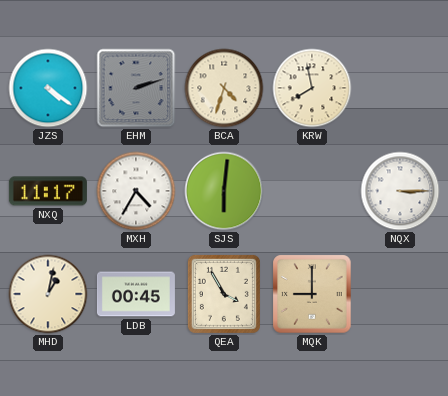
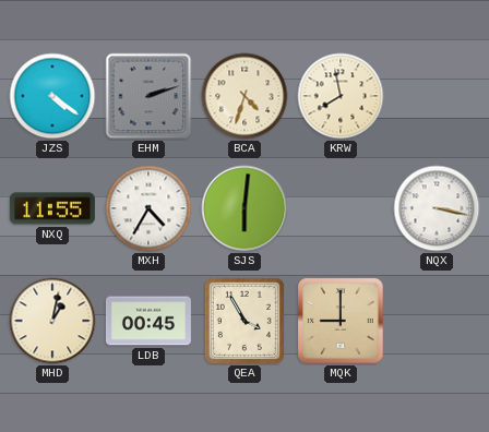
NXQ: 11:17 -> 11:55
NQX: 3:15 -> 3:17
